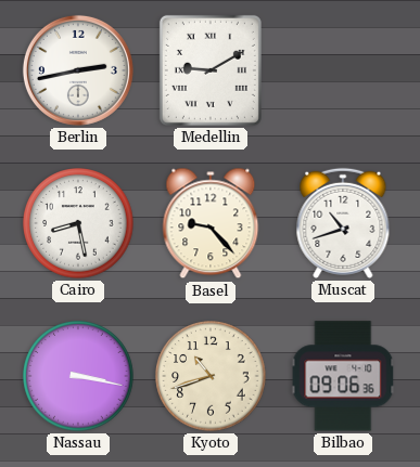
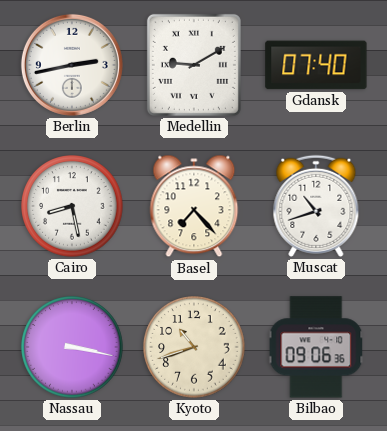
Gdansk: none -> 07:40
Basel: 9:23 -> 7:23
